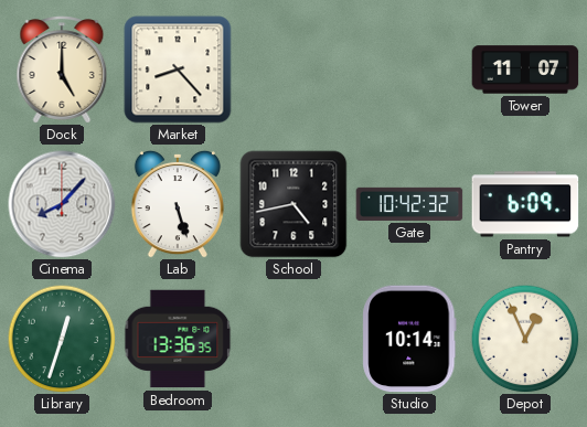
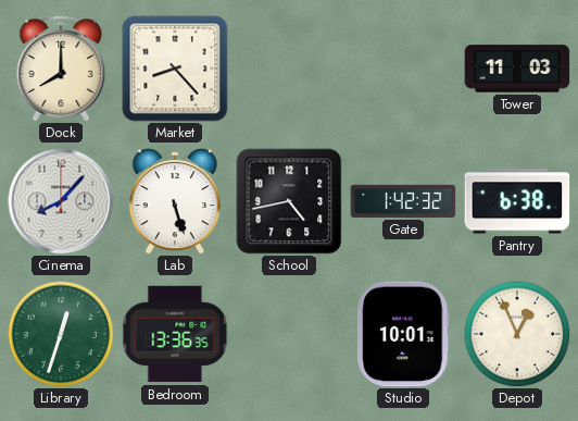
Dock: 5:00 -> 8:00
Tower: 11:07 -> 11:03
Gate: 10:42 -> 1:42
Pantry: 6:09 -> 6:38
Studio: 10:14 -> 10:01
